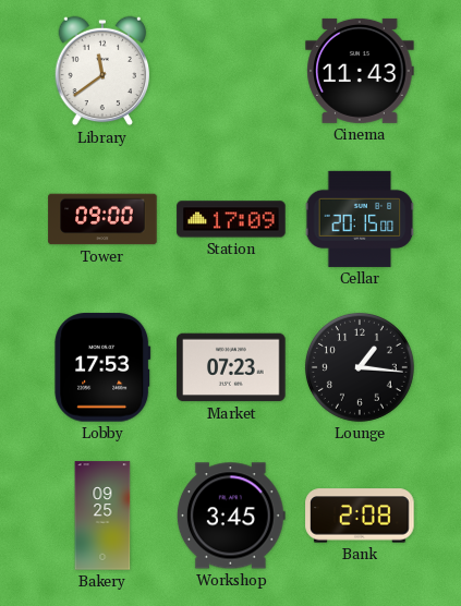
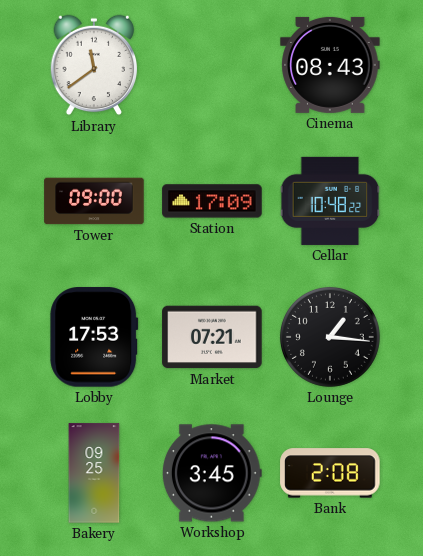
Cinema: 11:43 -> 08:43
Cellar: 20:15 -> 10:48
Market: 07:23 -> 07:21
